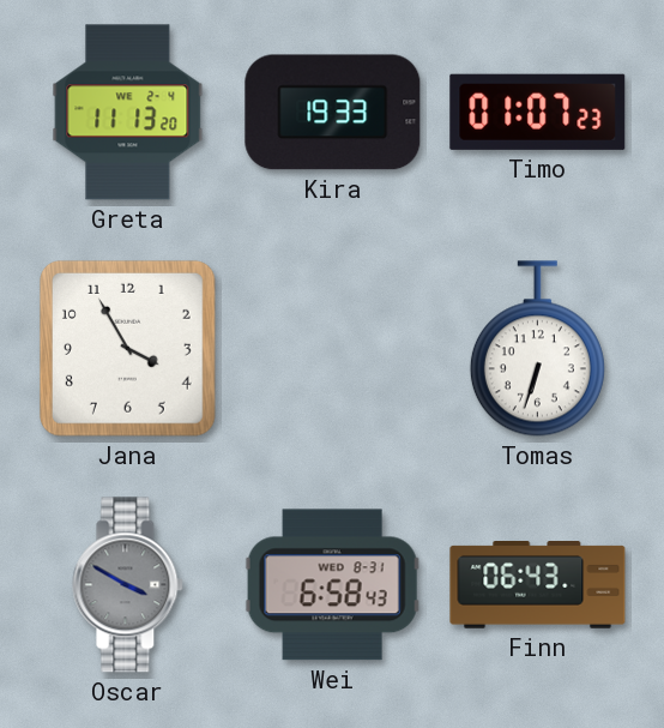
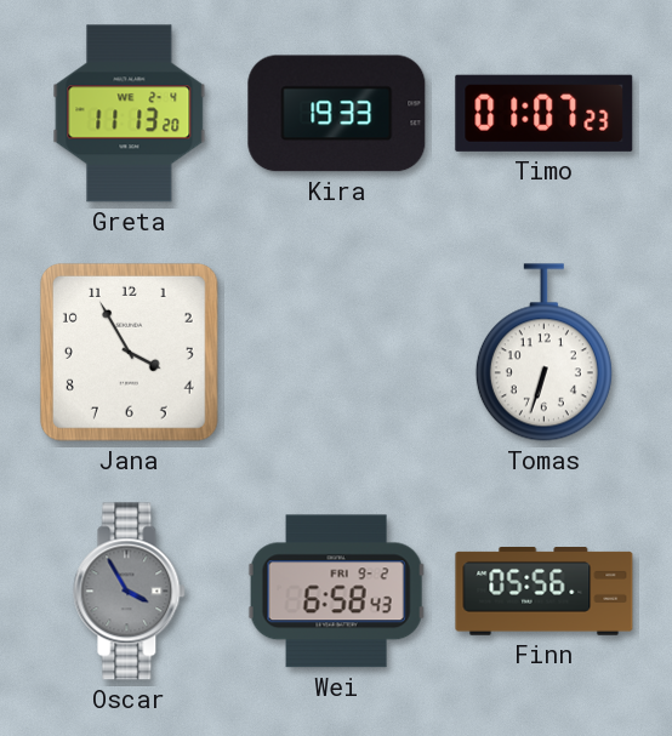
Oscar: 3:50 -> 3:55
Wei date: WED 8-31 -> FRI 9-2
Finn: 06:43 -> 05:56
